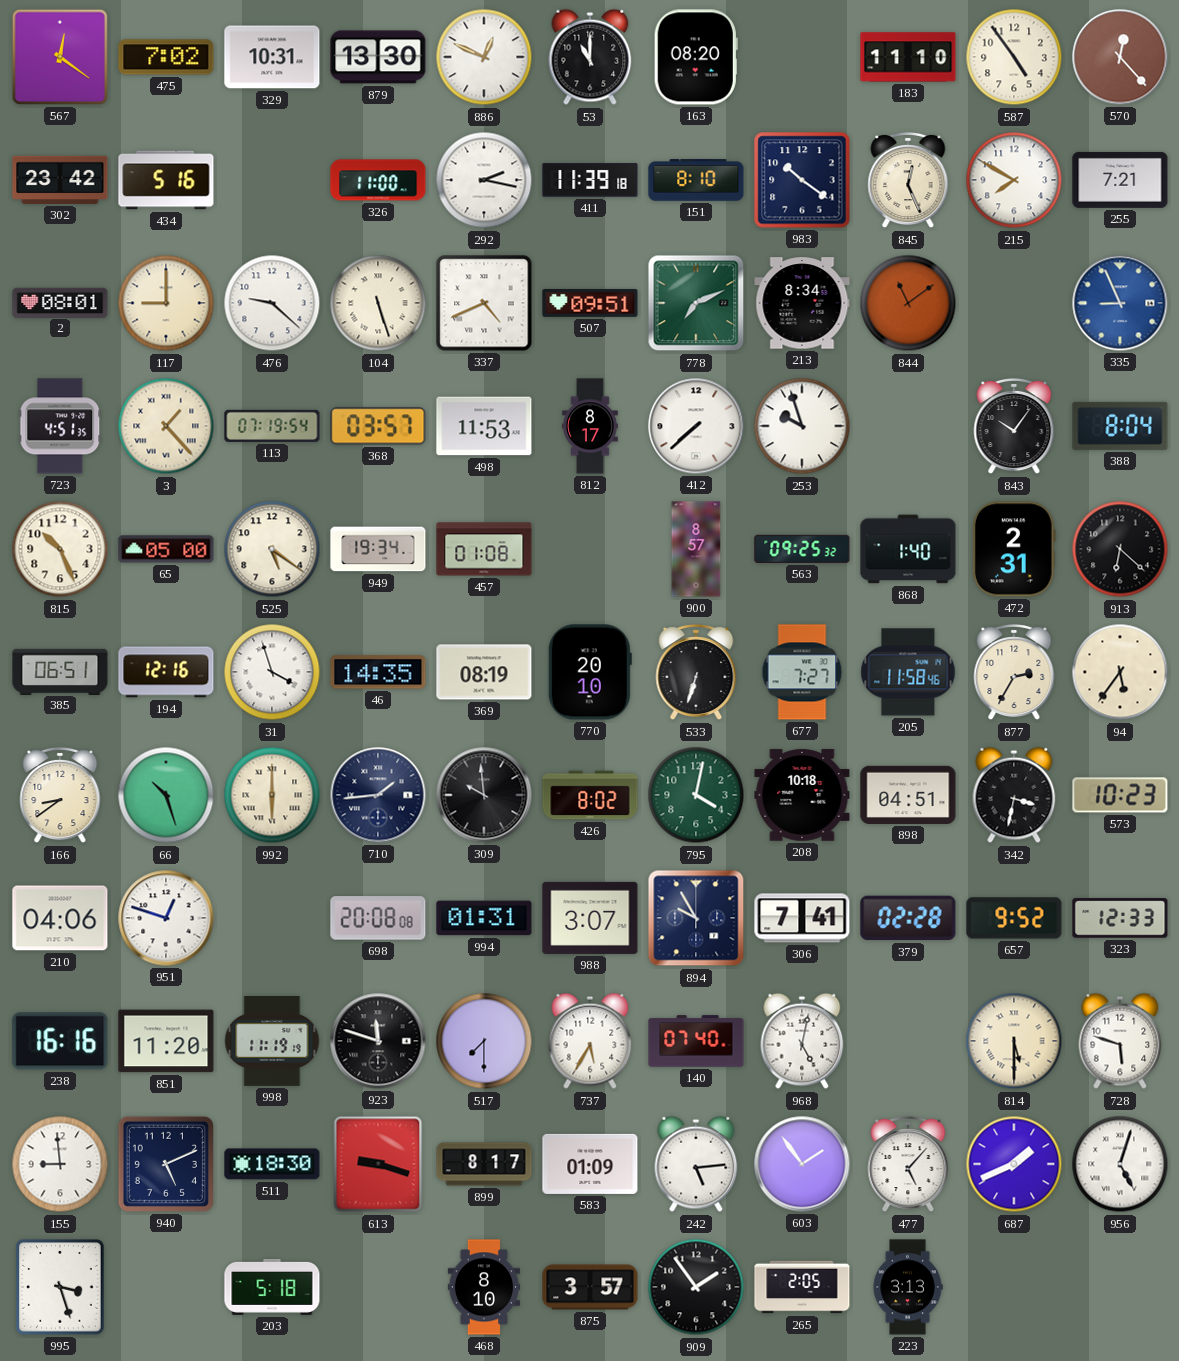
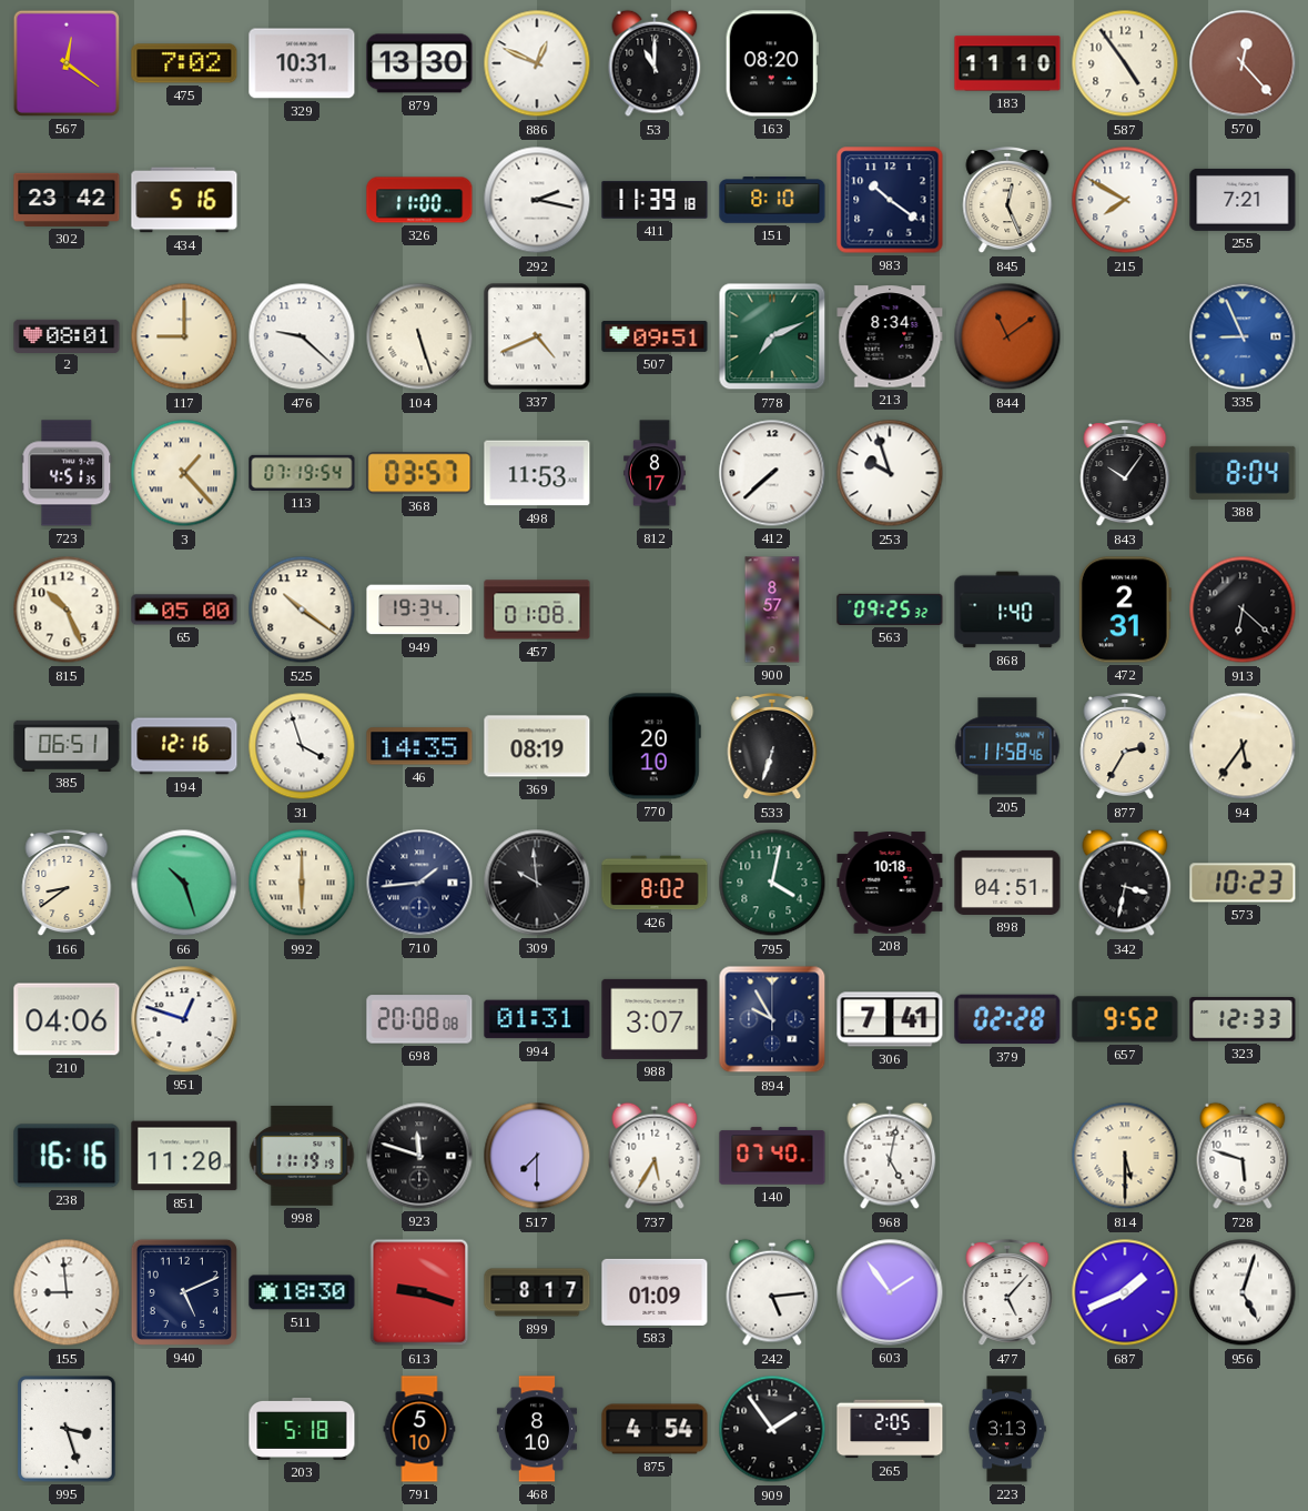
525: 5:21 -> 10:21
677: 7:27 -> none
791: none -> 5:10
875: 3:57 -> 4:54
